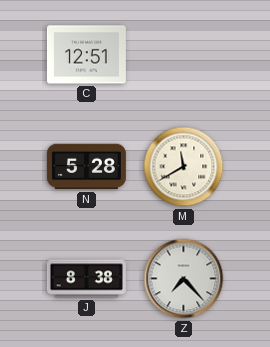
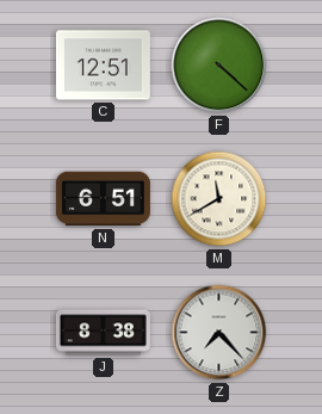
F: none -> 4:22
N: 5:28 -> 6:51
